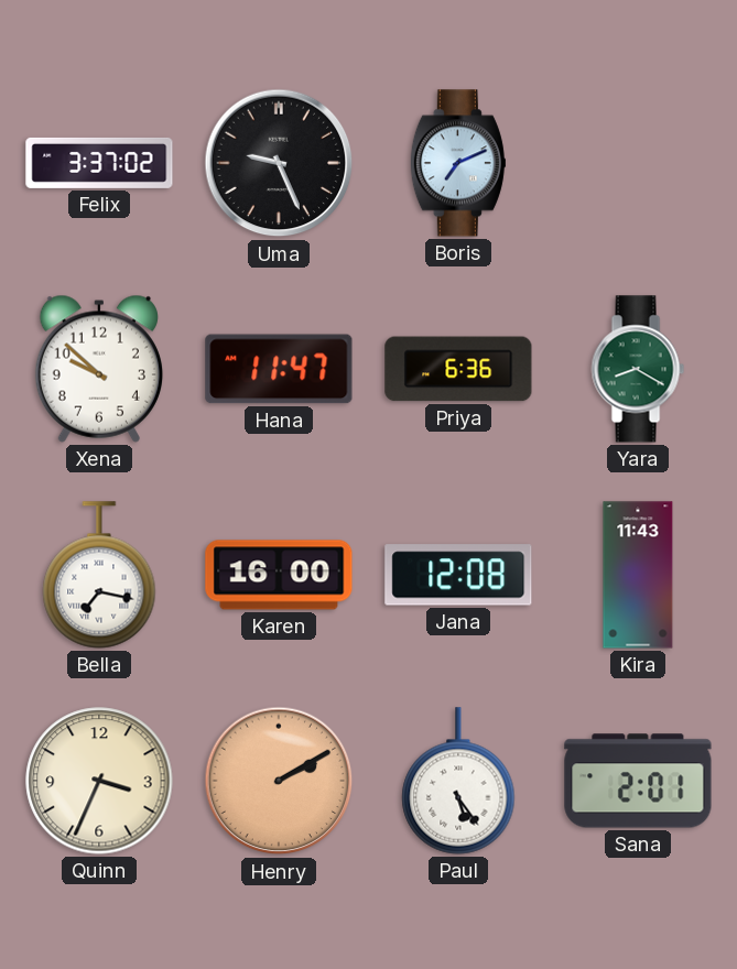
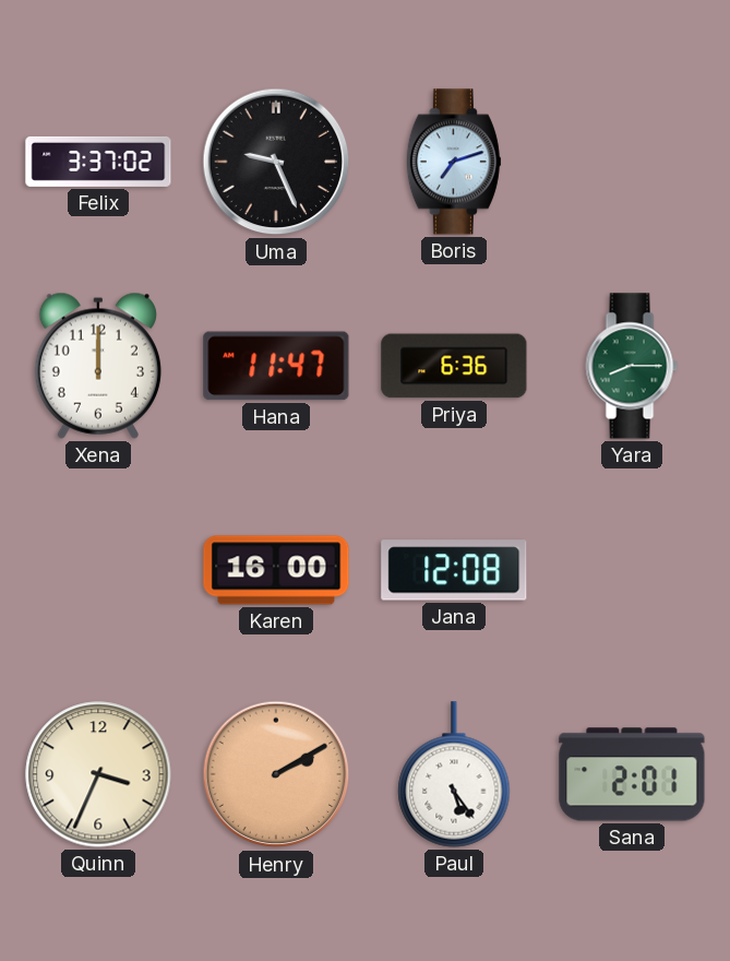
Boris: 7:11 -> 7:12
Xena: 9:52 -> 12:00
Yara: 8:20 -> 8:15
Bella: 7:17 -> none
Kira: 11:43 -> none
